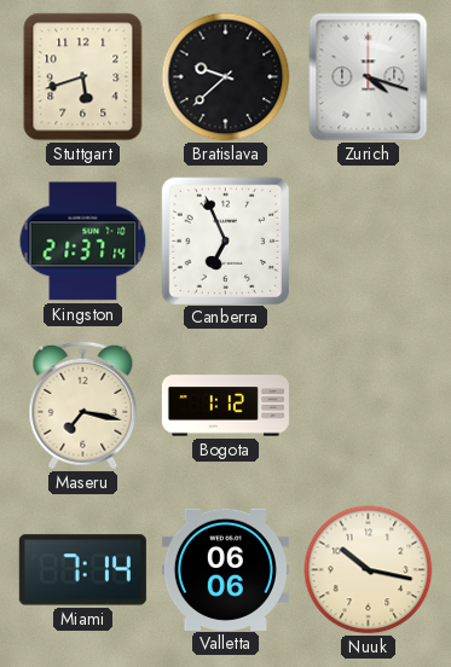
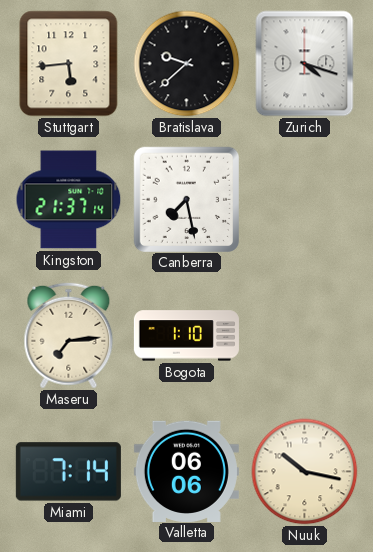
Stuttgart: 5:42 -> 5:44
Canberra: 6:56 -> 7:28
Maseru: 7:17 -> 7:14
Bogota: 1:12 -> 1:10
